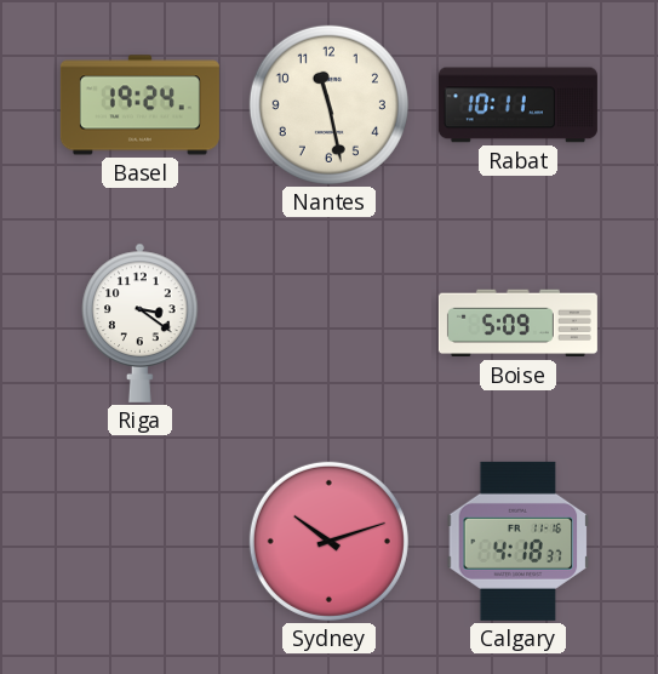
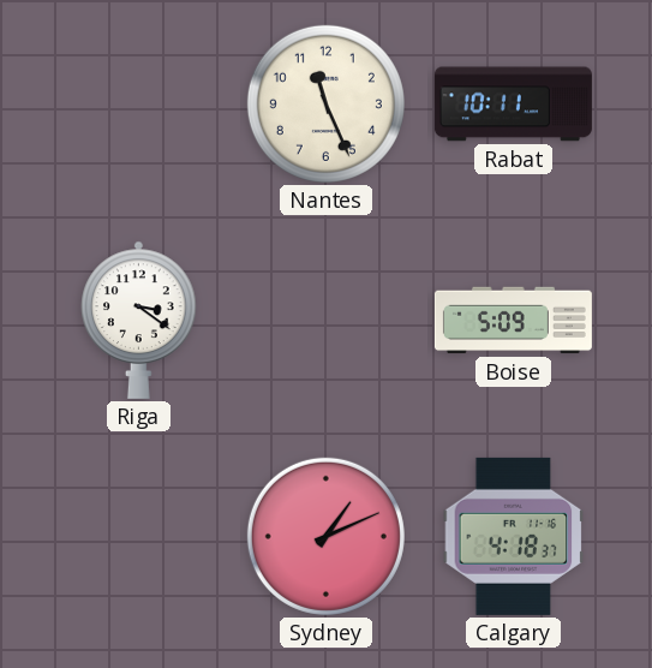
Basel: 19:24 -> none
Nantes: 11:28 -> 11:26
Sydney: 10:12 -> 1:11
